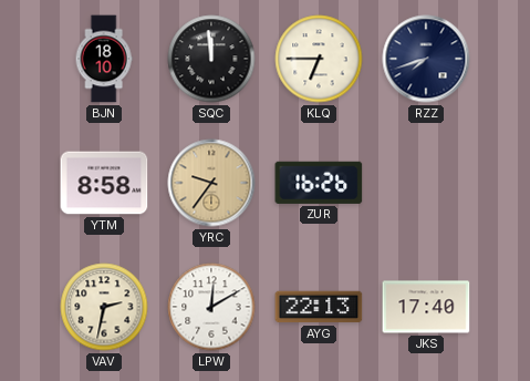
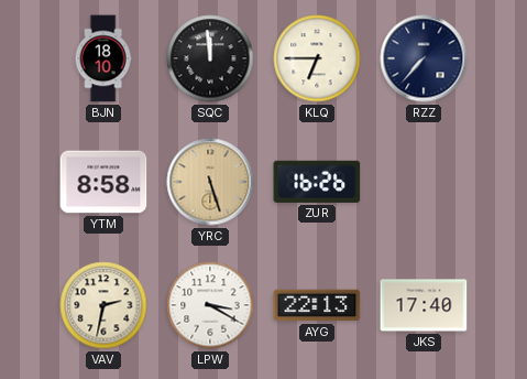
RZZ: 7:42 -> 7:37
YRC: 9:36 -> 5:27
LPW: 12:10 -> 3:20
